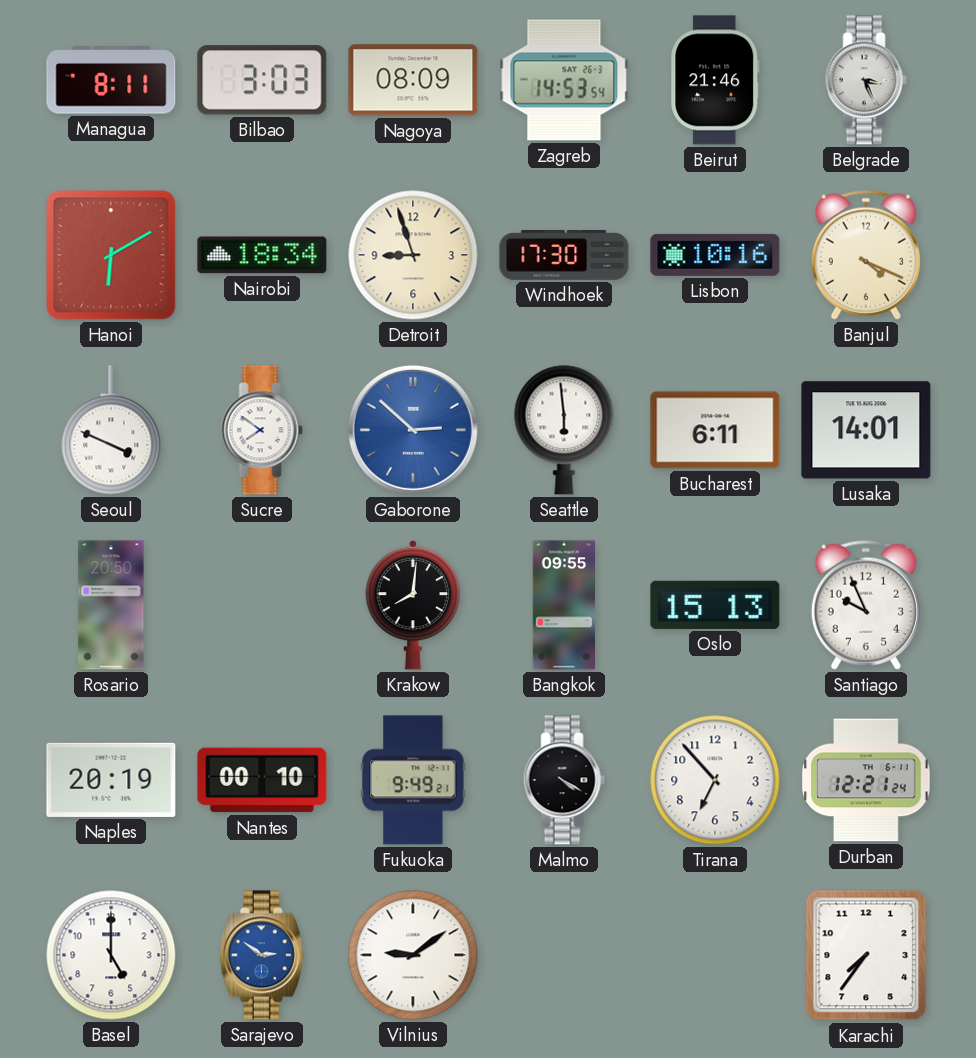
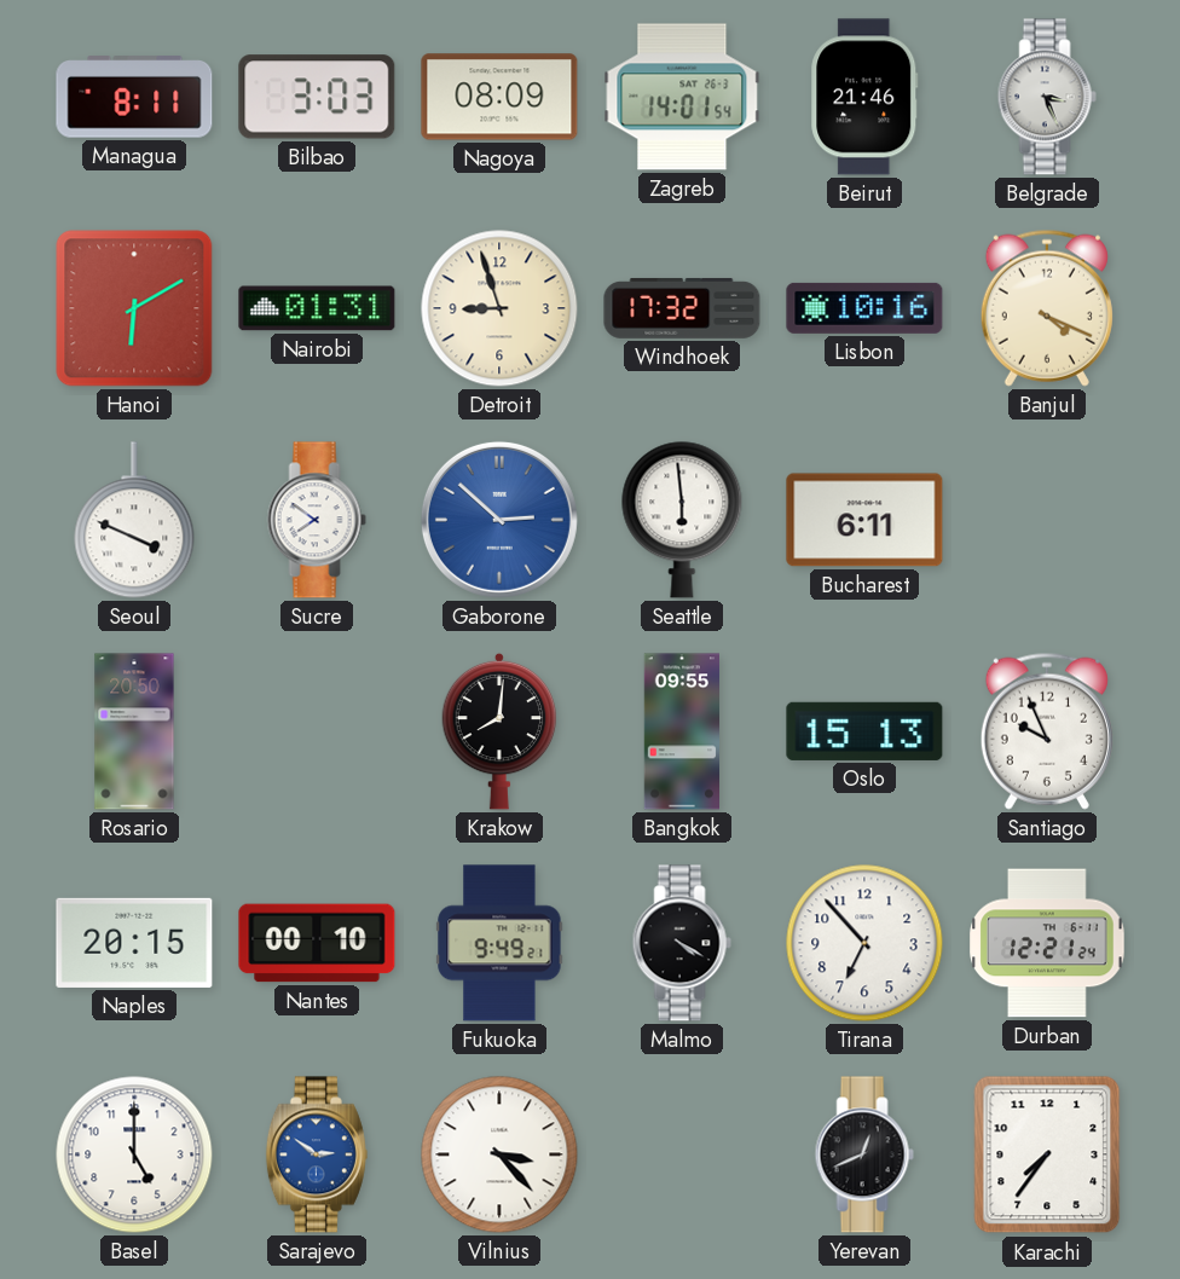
Zagreb: 14:53 -> 14:01
Nairobi: 18:34 -> 01:31
Windhoek: 17:30 -> 17:32
Lusaka: 14:01 -> none
Naples: 20:19 -> 20:15
Vilnius: 9:09 -> 3:23
Yerevan: none -> 12:41
